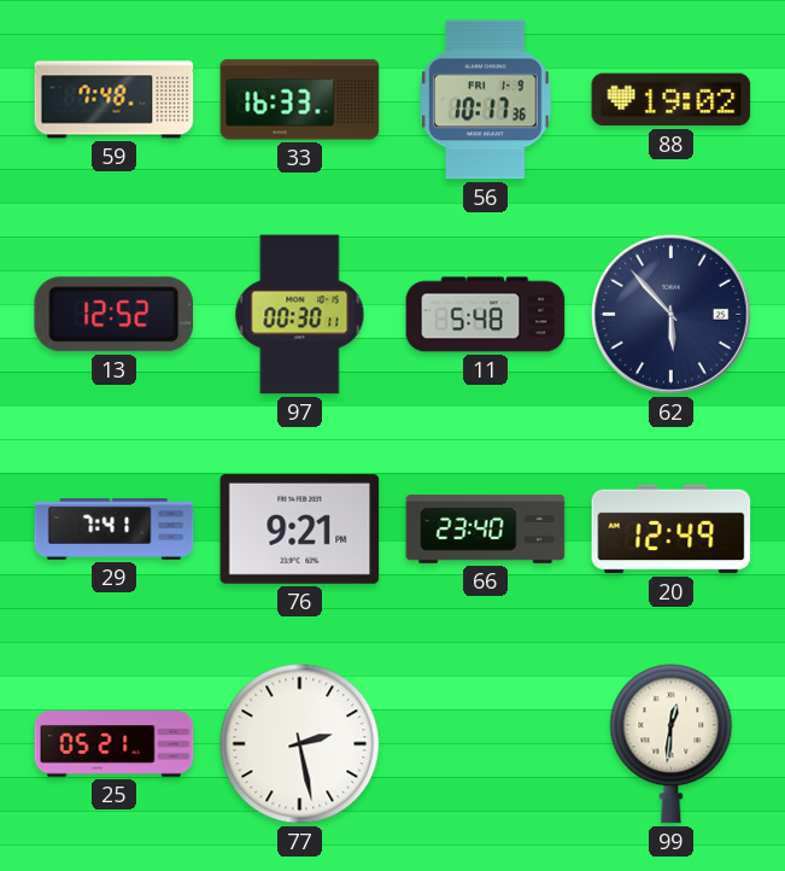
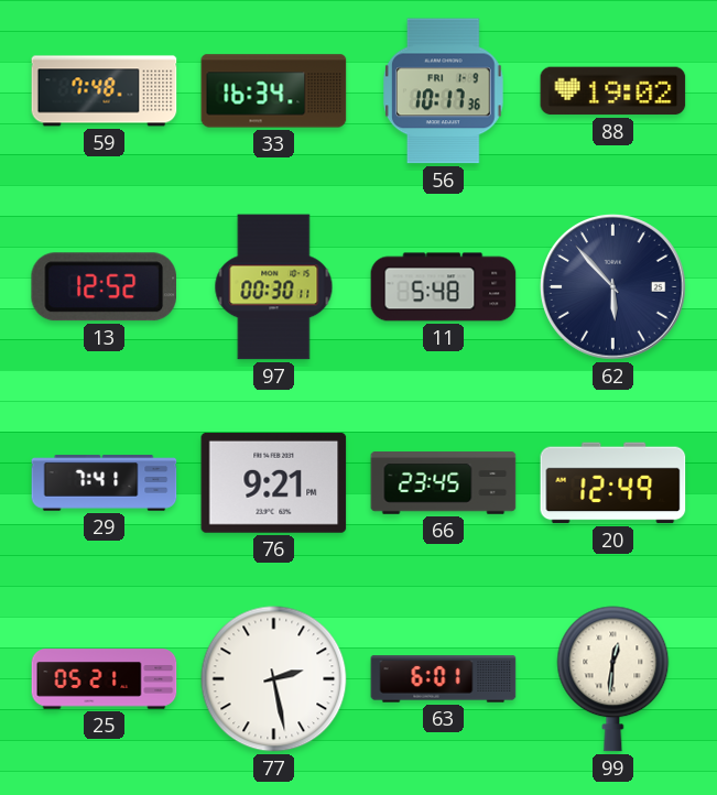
33: 16:33 -> 16:34
66: 23:40 -> 23:45
63: none -> 6:01
